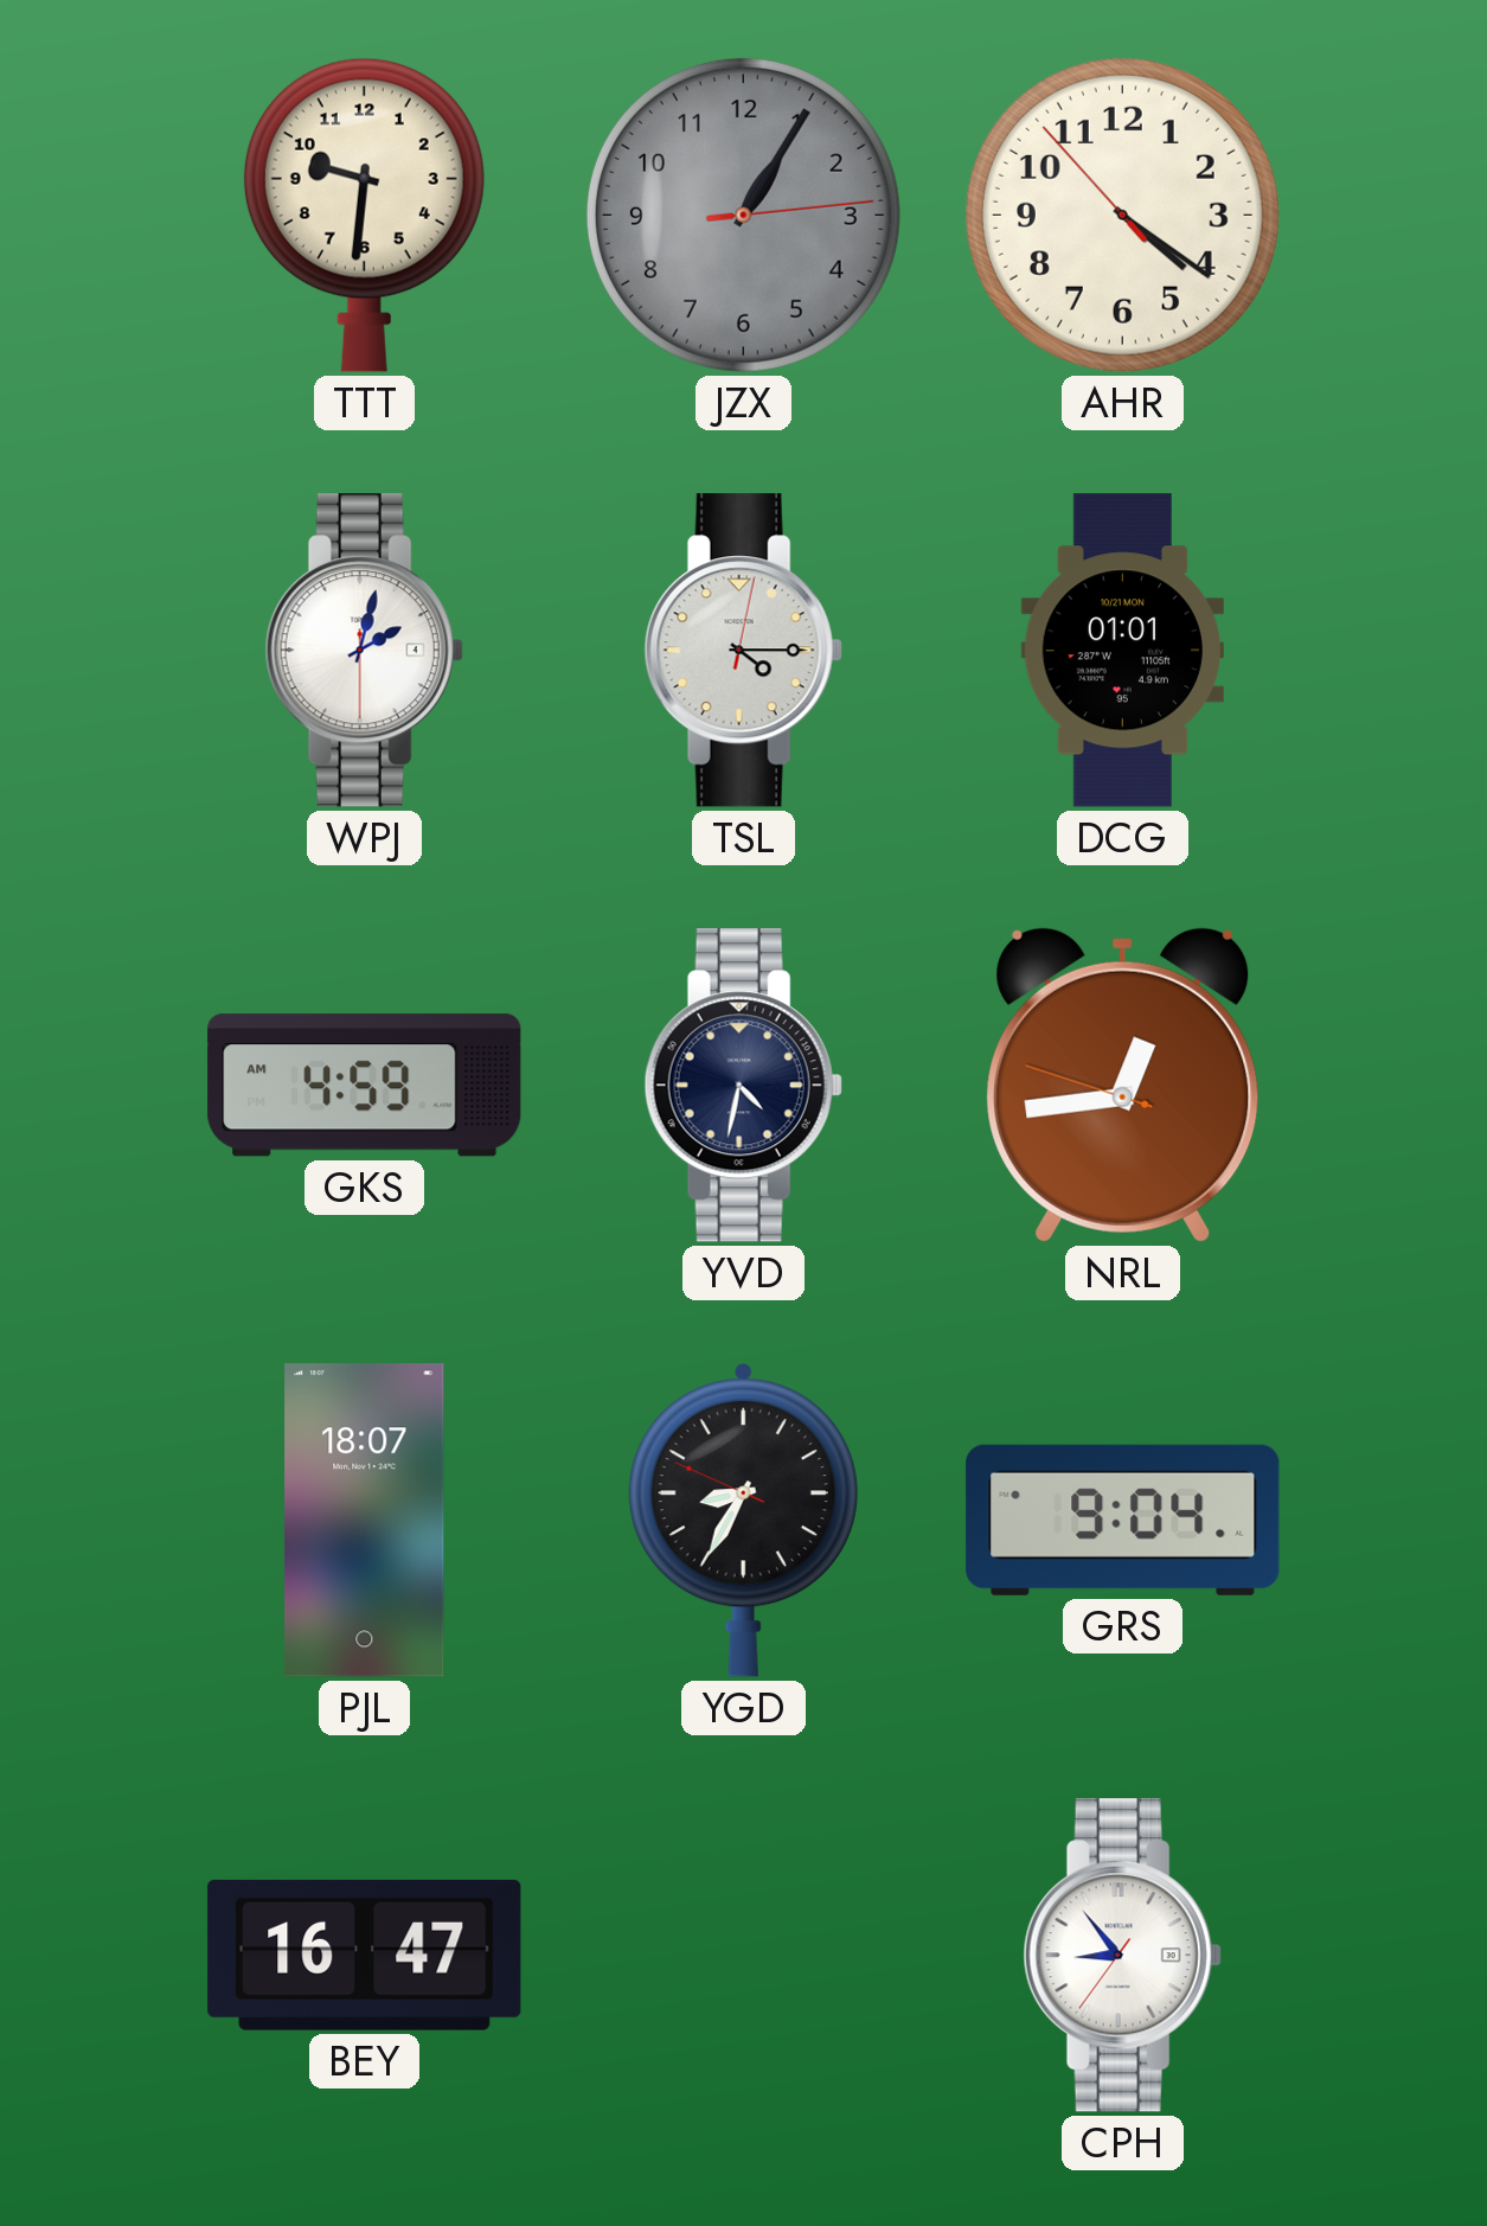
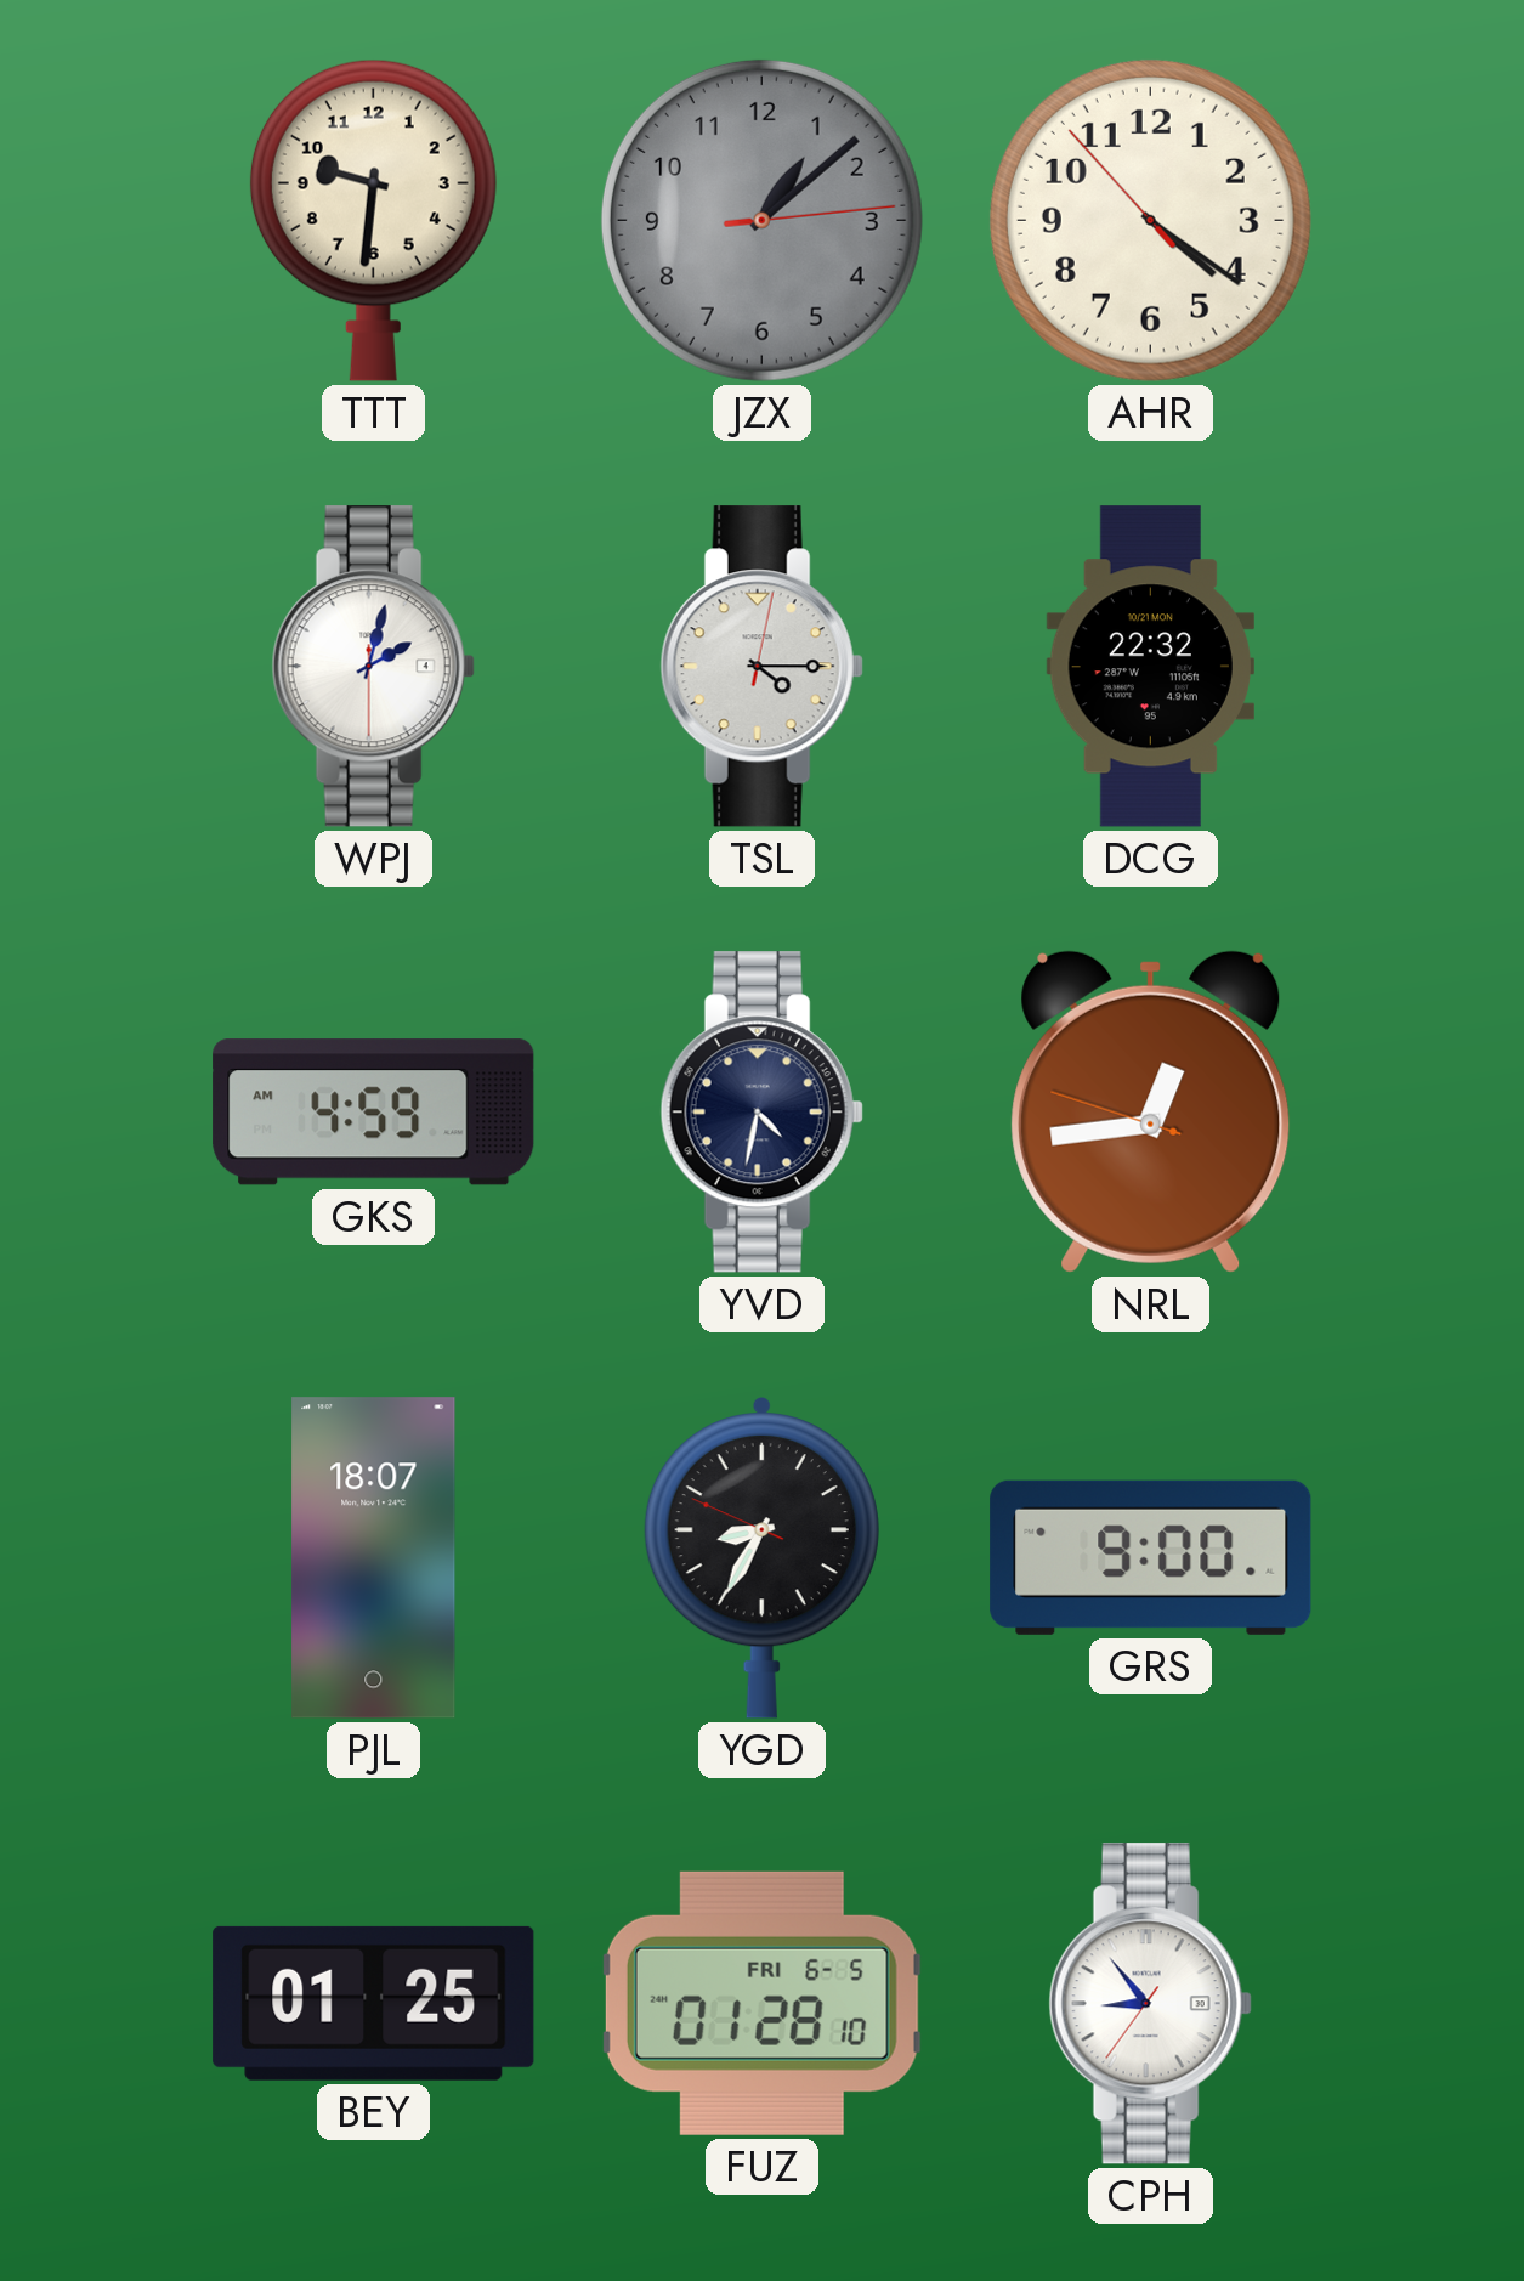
JZX: 1:05 -> 1:08
DCG: 01:01 -> 22:32
GRS: 9:04 -> 9:00
BEY: 16:47 -> 01:25
FUZ: none -> 01:28
